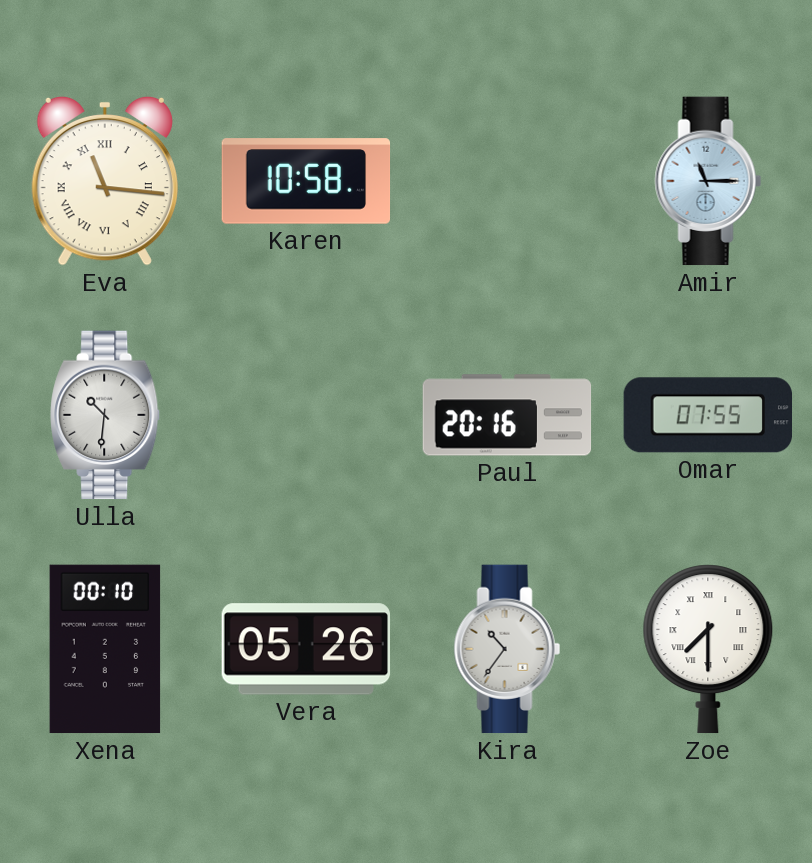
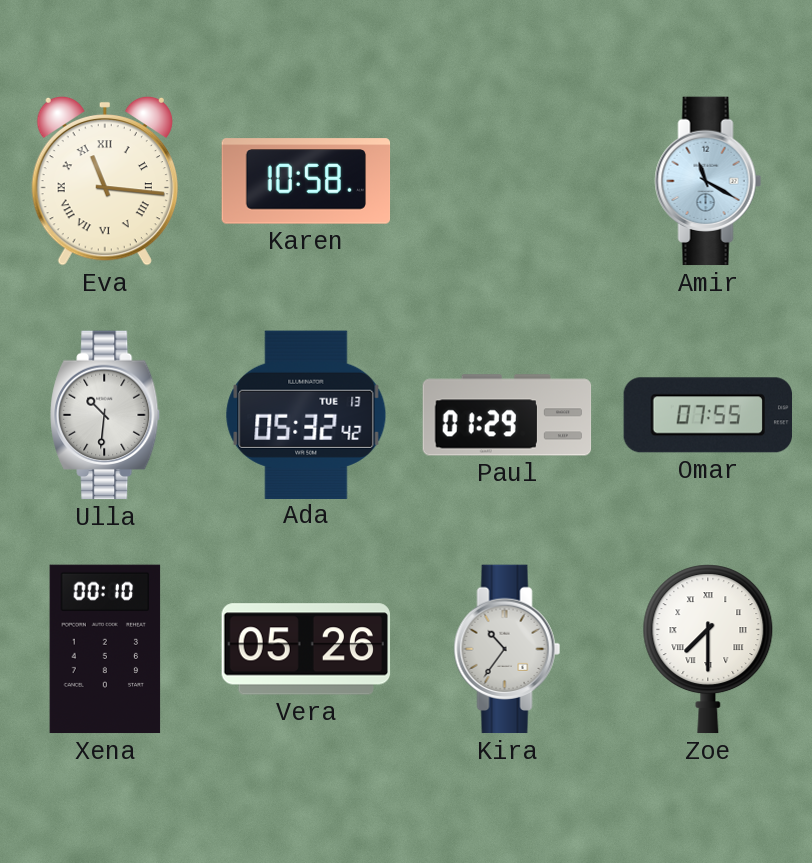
Amir: 11:15 -> 11:20
Ada: none -> 05:32
Paul: 20:16 -> 01:29
